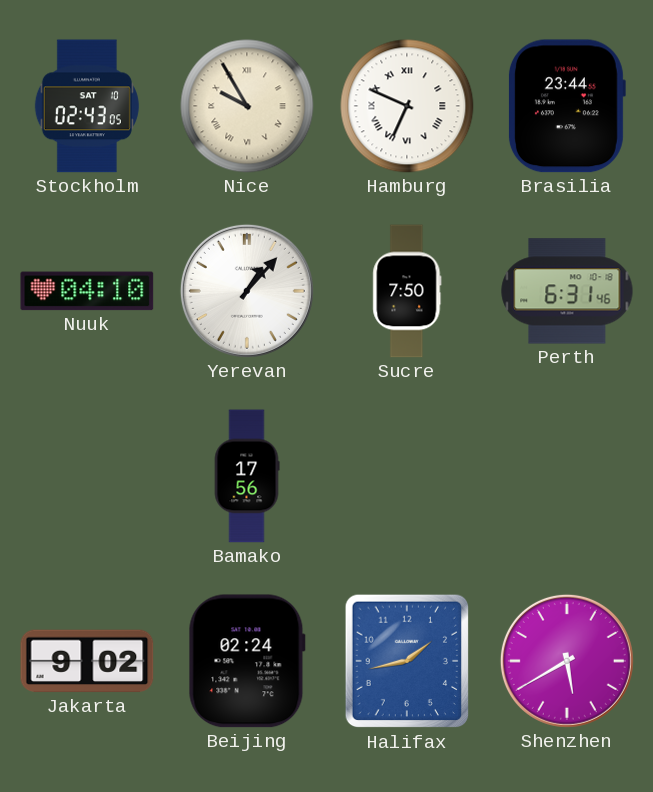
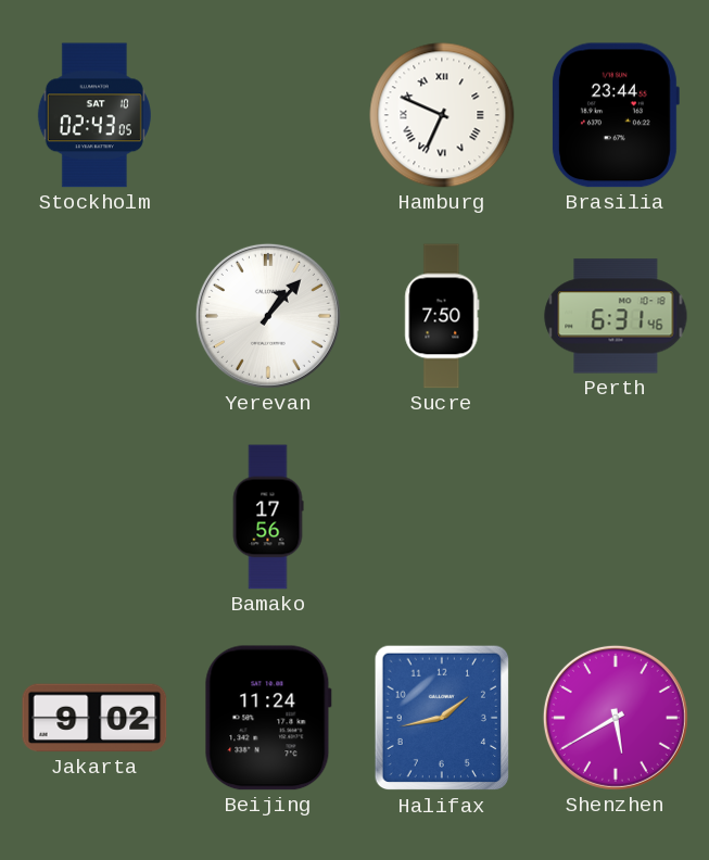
Nice: 9:55 -> none
Nuuk: 04:10 -> none
Beijing: 02:24 -> 11:24
